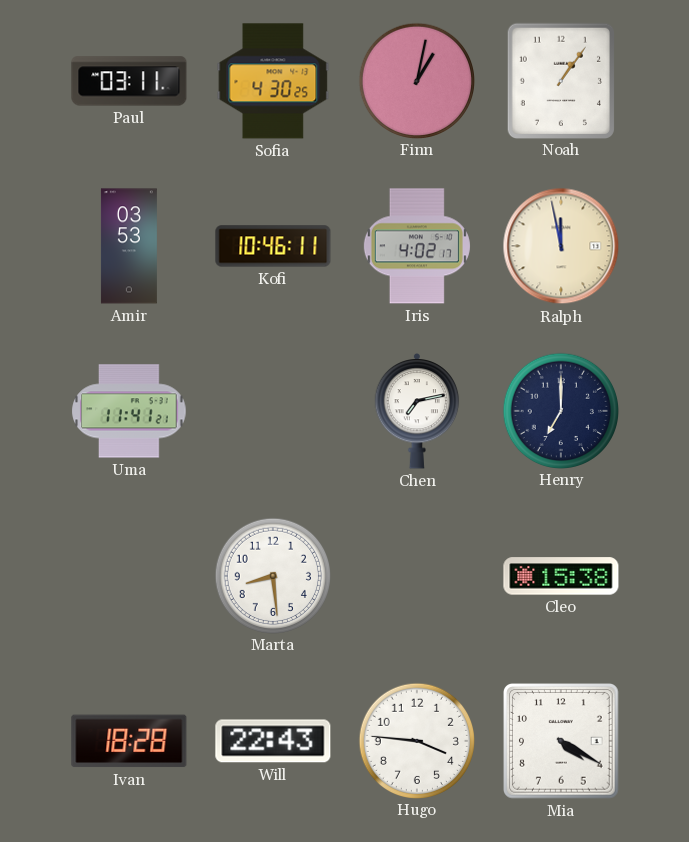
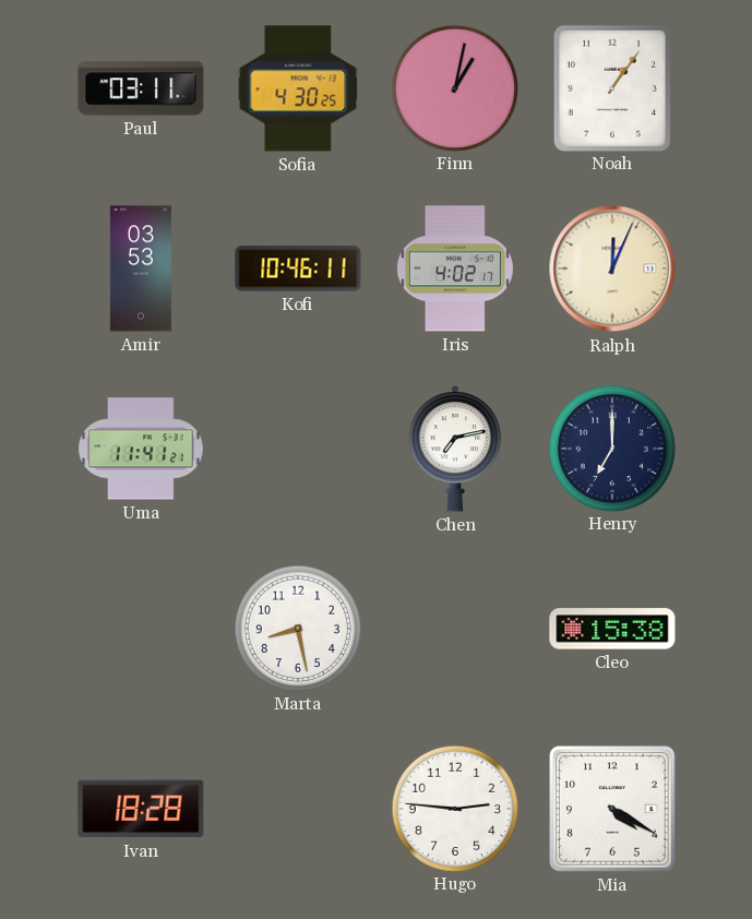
Ralph: 11:58 -> 12:04
Marta: 8:29 -> 8:28
Will: 22:43 -> none
Hugo: 3:46 -> 2:46
